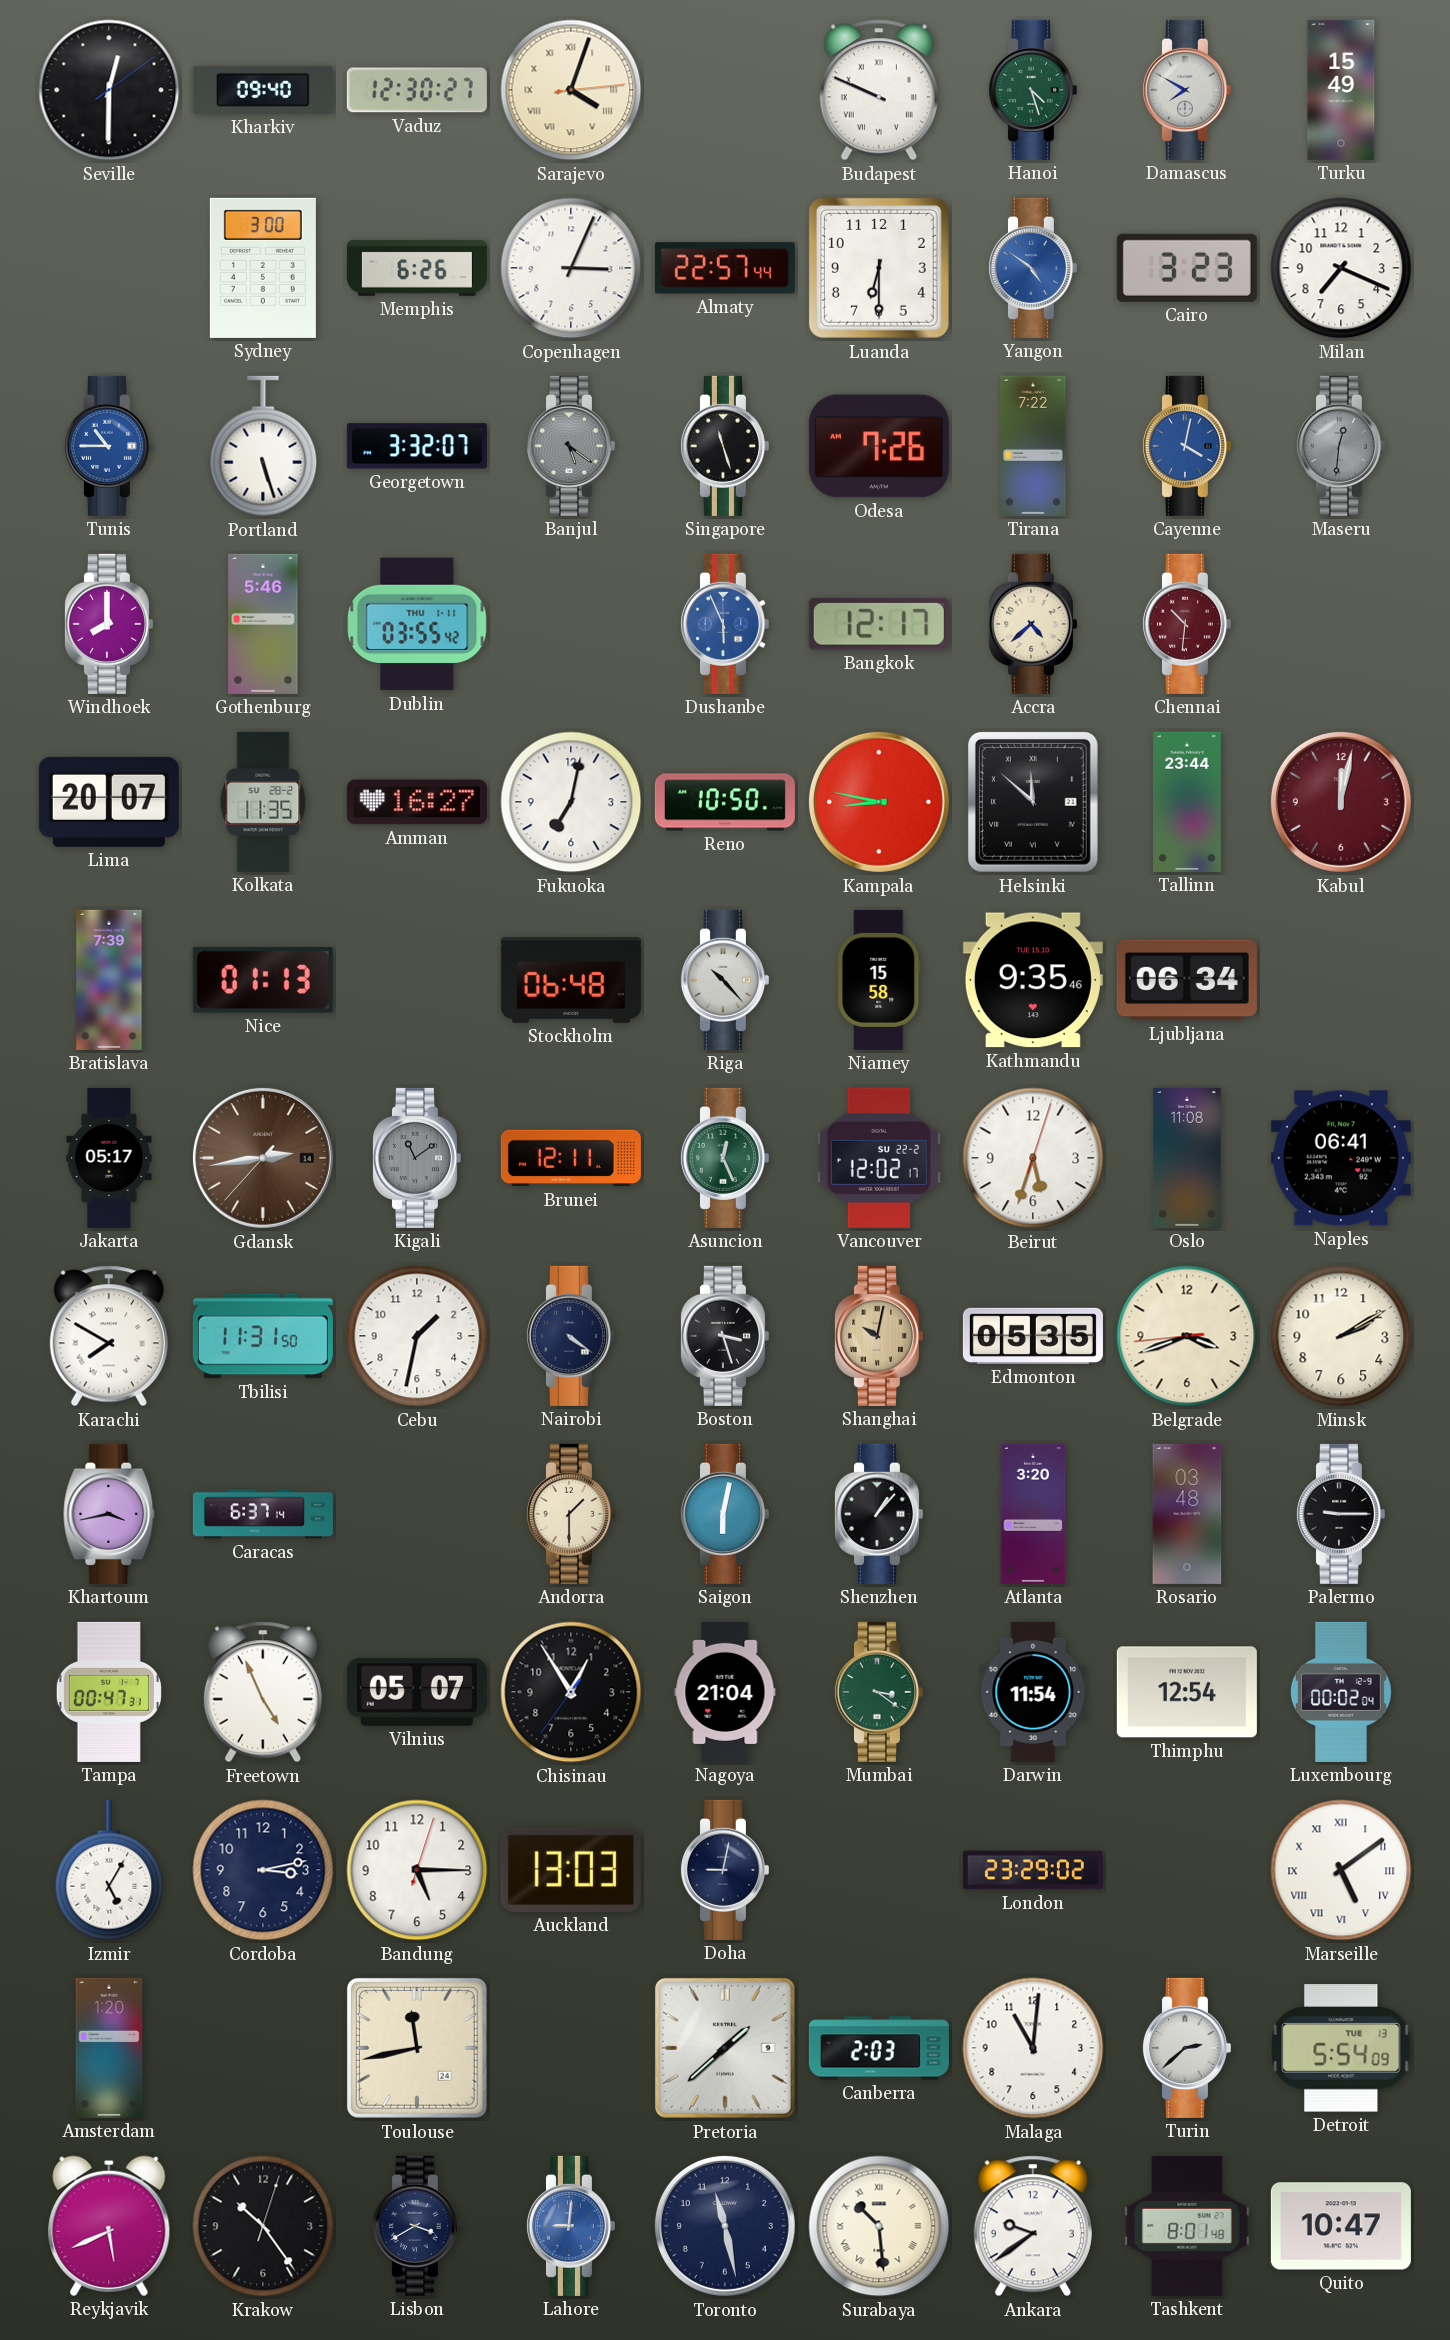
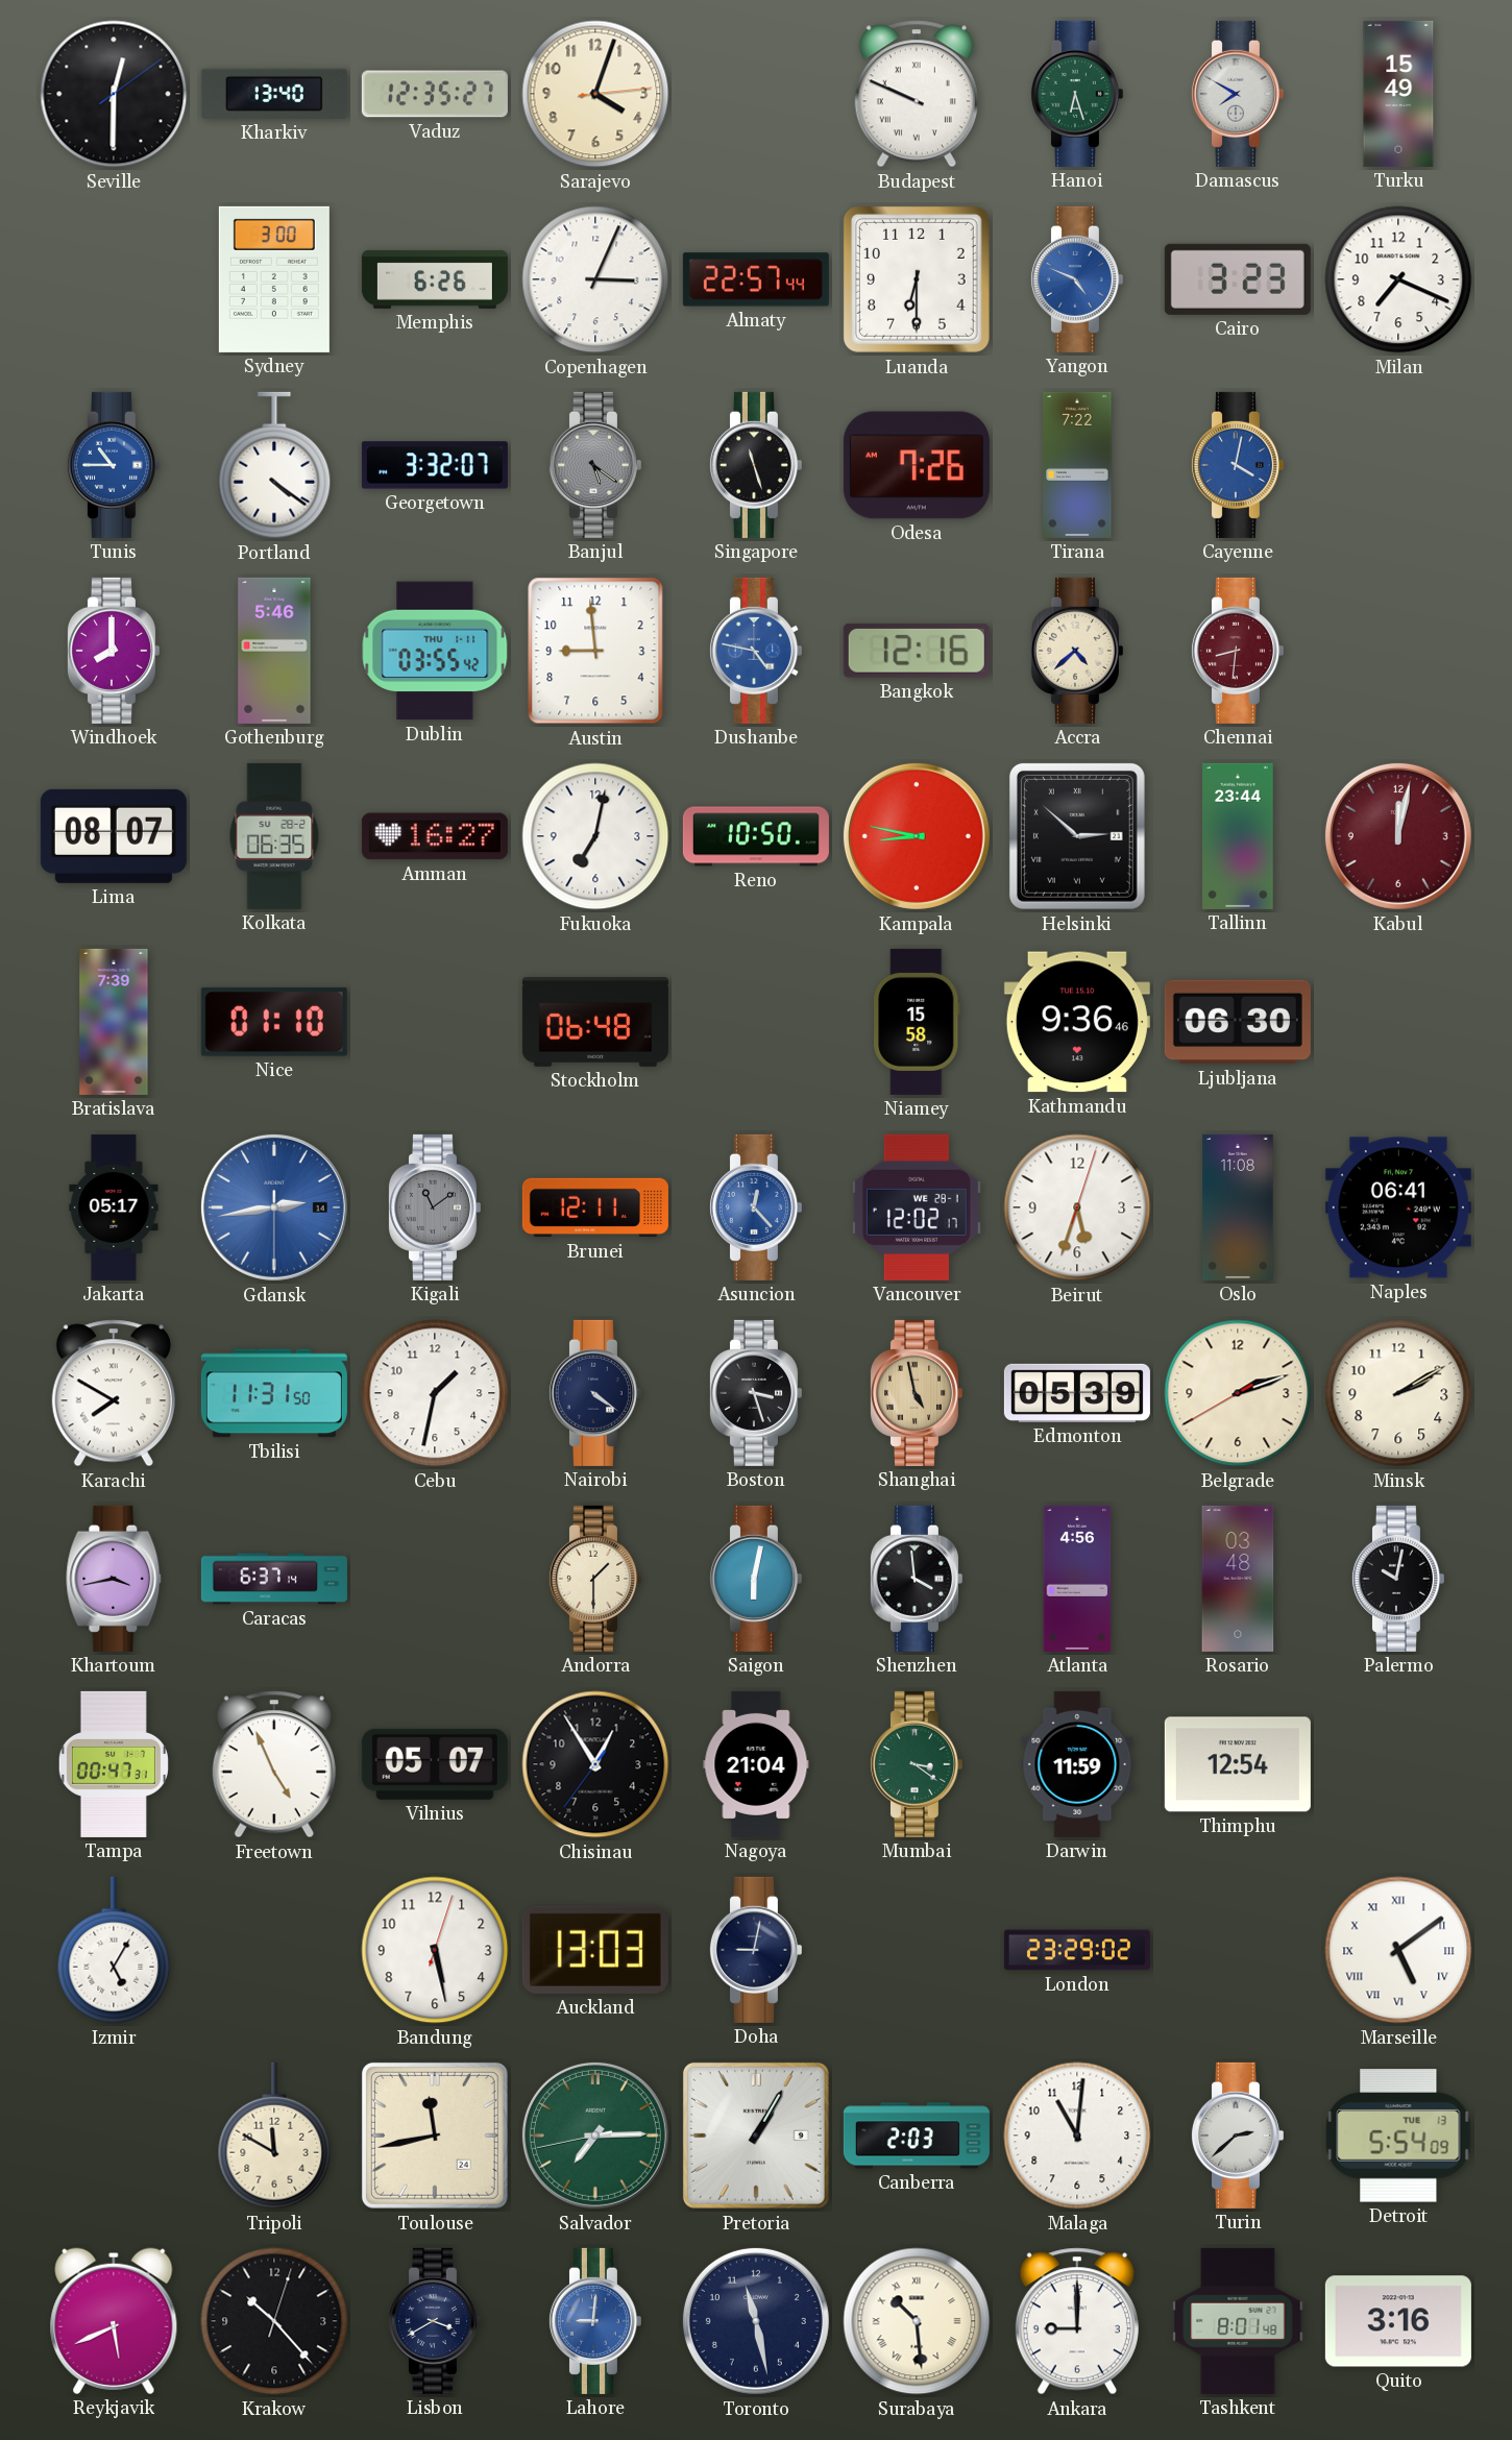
Kharkiv: 09:40 -> 13:40
Vaduz: 12:30 -> 12:35
Sarajevo numerals: Roman -> Arabic
Hanoi: 4:27 -> 6:27
Yangon: 4:51 -> 4:49
Portland: 5:27 -> 4:21
Maseru: 12:31 -> none
Austin: none -> 8:59
Dushanbe: 5:56 -> 4:47
Bangkok: 12:17 -> 12:16
Chennai: 10:31 -> 8:31
Lima: 20:07 -> 08:07
Kolkata: 11:35 -> 06:35
Helsinki: 11:52 -> 2:52
Nice: 01:13 -> 01:10
Riga: 10:23 -> none
Kathmandu: 9:35 -> 9:36
Ljubljana: 06:34 -> 06:30
Gdansk: 2:43:37 -> 2:43:30
Gdansk dial: brown -> blue
Asuncion: 12:26 -> 12:23
Asuncion dial: green -> blue
Vancouver date: SU 22-2 -> WE 28-1
Shanghai: 10:02 -> 4:58
Edmonton: 05:35 -> 05:39
Belgrade: 3:41 -> 2:11
Shenzhen: 1:07 -> 3:59
Atlanta: 3:20 -> 4:56
Palermo: 9:15 -> 10:02
Darwin: 11:54 -> 11:59
Luxembourg: 00:02 -> none
Cordoba: 3:13 -> none
Bandung: 5:15 -> 5:28
Amsterdam: 1:20 -> none
Tripoli: none -> 11:50
Salvador: none -> 7:14
Pretoria: 1:38 -> 1:05
Krakow: 10:24 -> 10:23
Ankara: 9:39 -> 9:00
Quito: 10:47 -> 3:16
